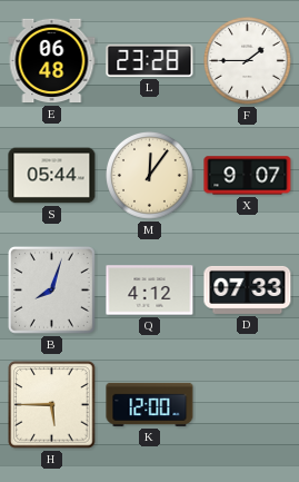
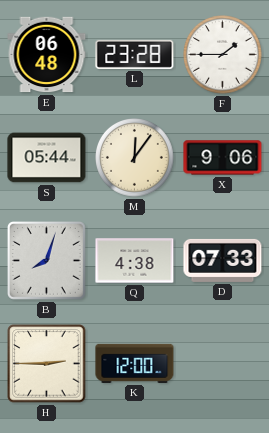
X: 9:07 -> 9:06
Q: 4:12 -> 4:38
H: 5:45 -> 2:45
